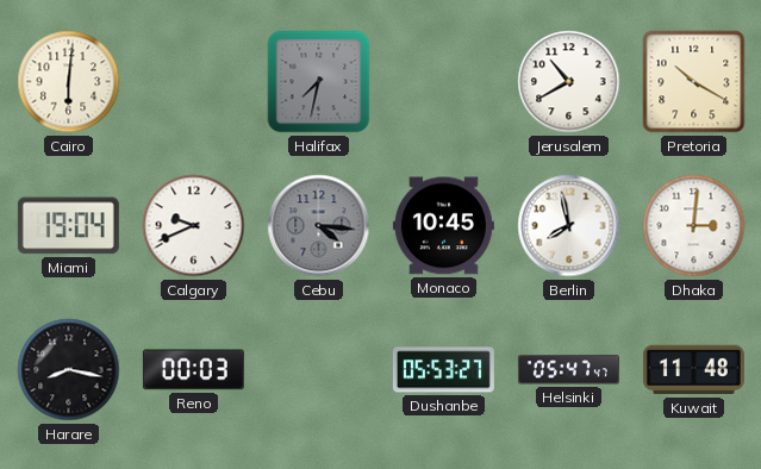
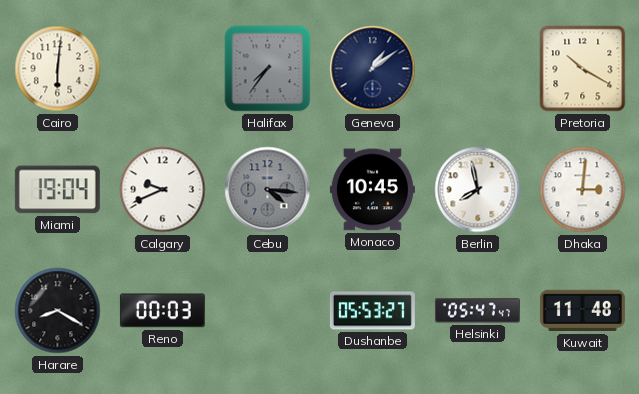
Halifax: 7:32 -> 7:36
Geneva: none -> 1:09
Jerusalem: 10:40 -> none
Harare: 8:17 -> 8:20
